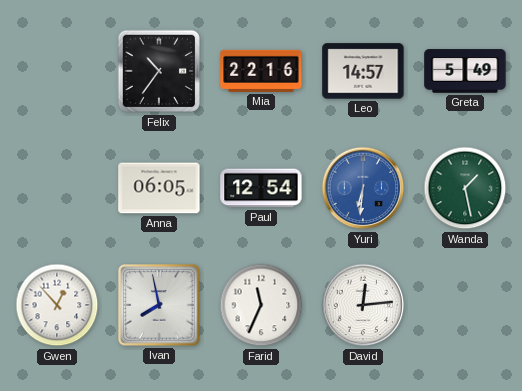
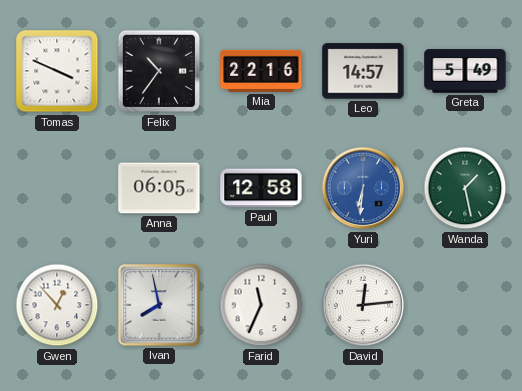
Tomas: none -> 3:49
Paul: 12:54 -> 12:58
